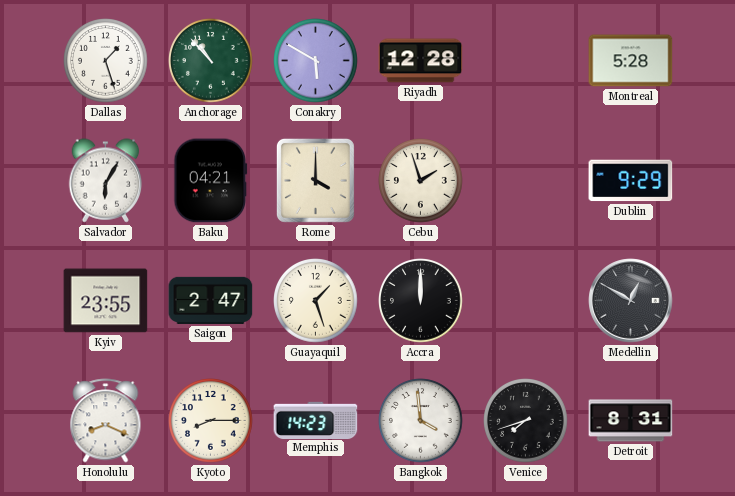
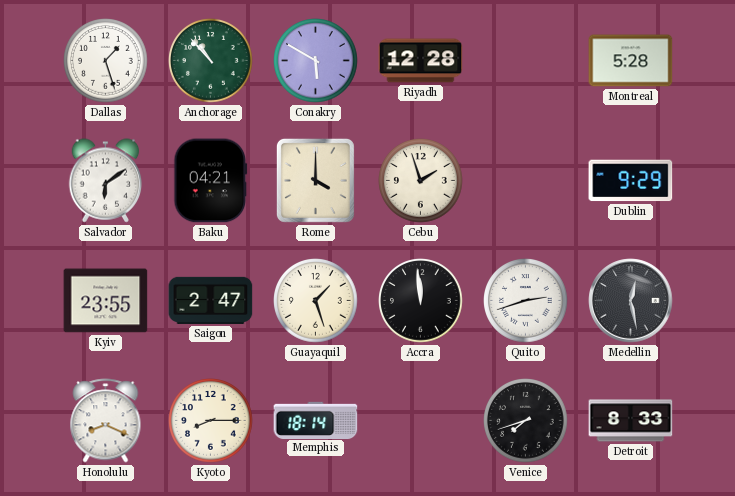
Salvador: 6:05 -> 6:09
Accra: 12:00 -> 11:59
Quito: none -> 2:42
Medellin: 12:50 -> 12:28
Memphis: 14:23 -> 18:14
Bangkok: 3:59 -> none
Detroit: 8:31 -> 8:33
